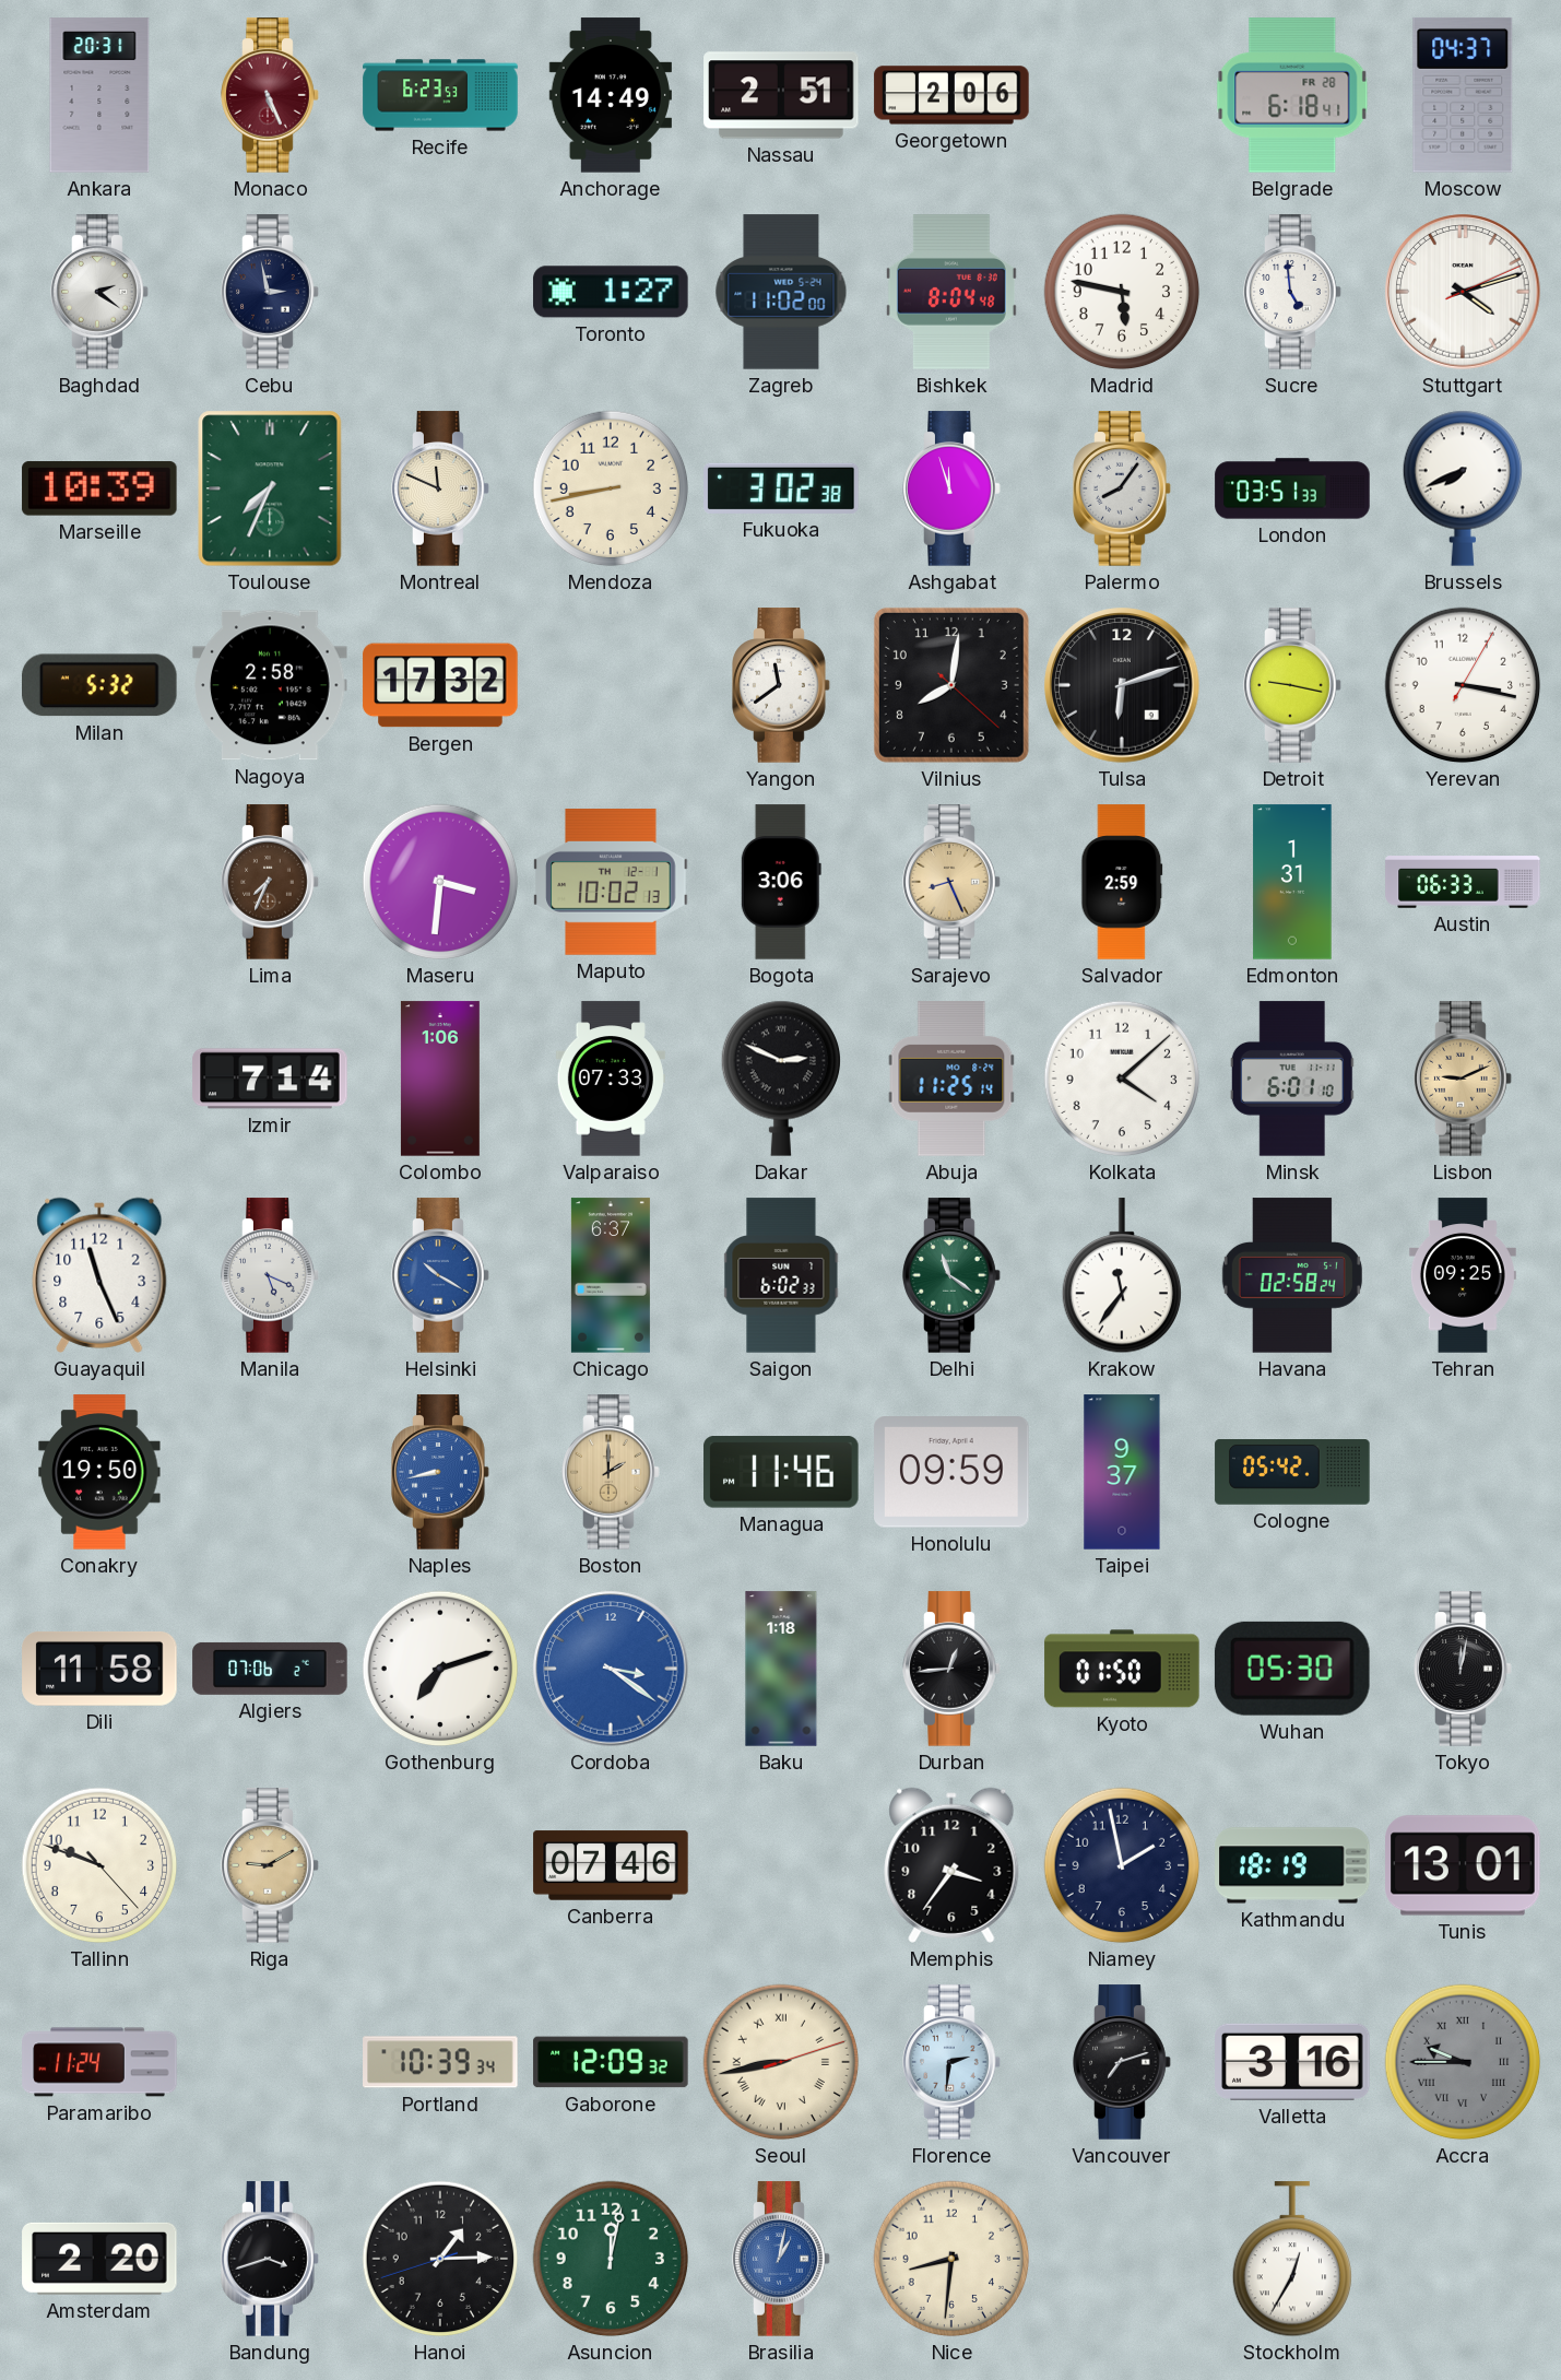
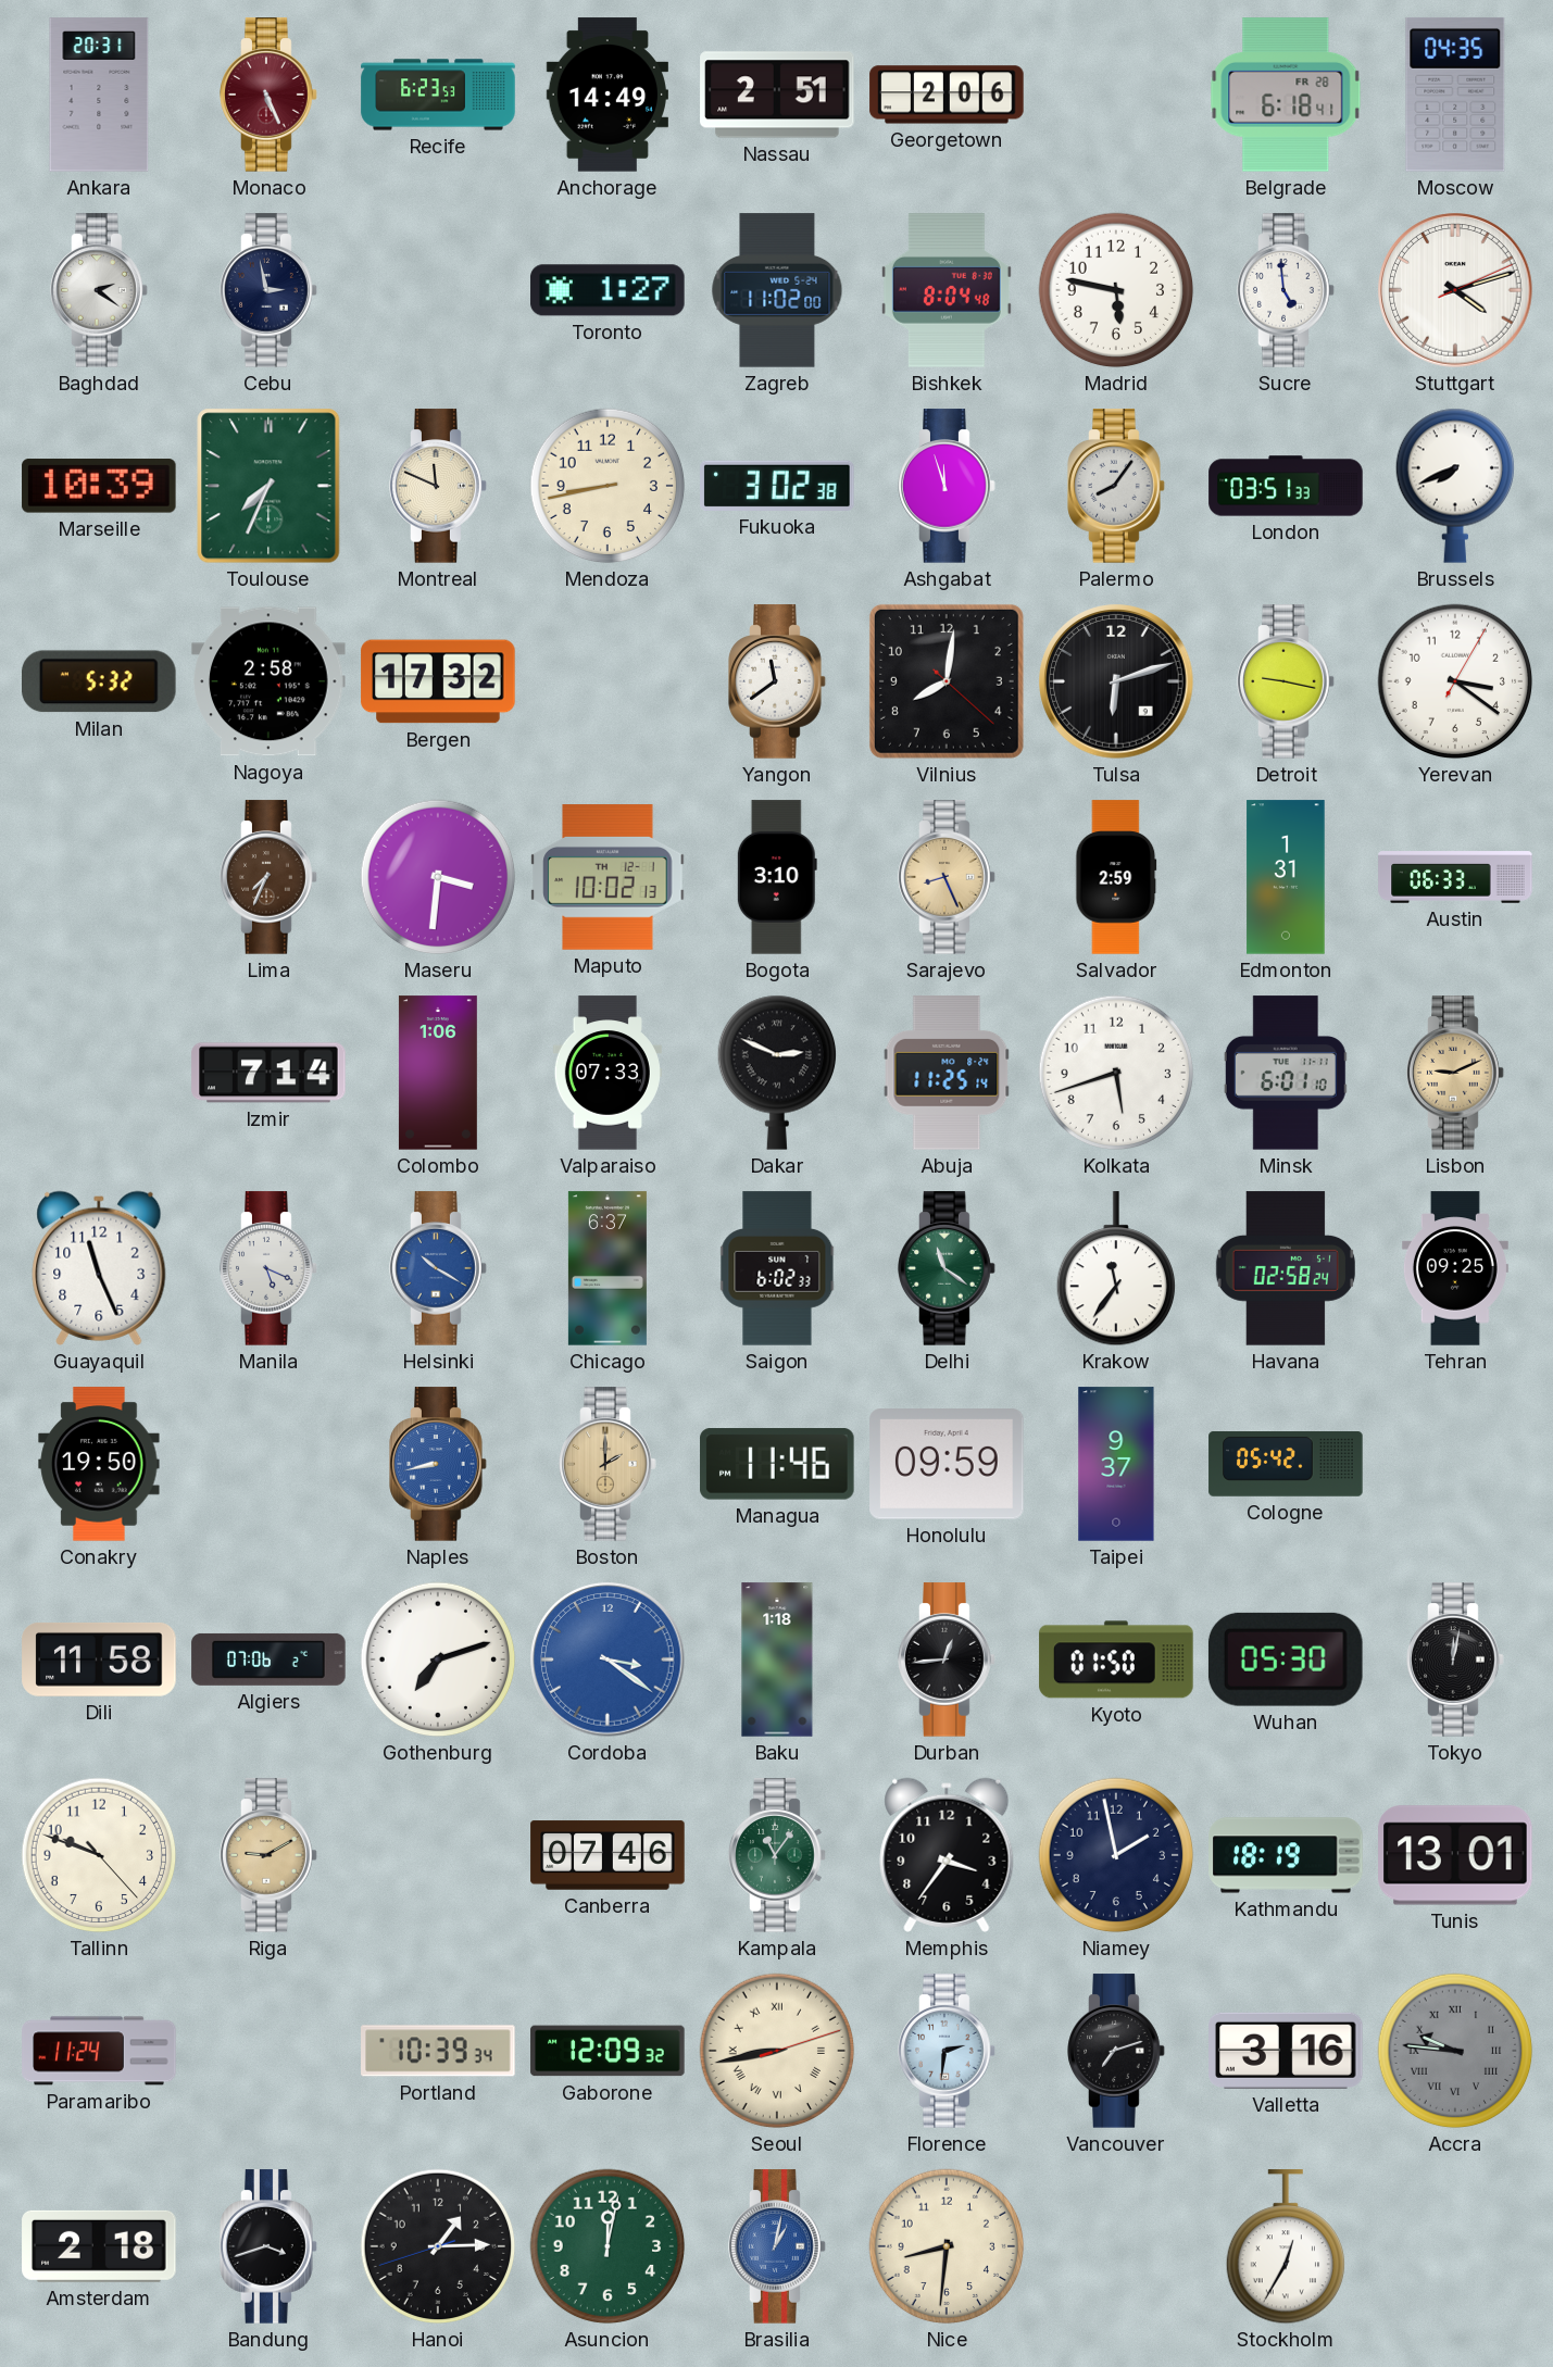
Moscow: 04:37 -> 04:35
Yerevan: 3:17 -> 3:21
Bogota: 3:06 -> 3:10
Kolkata: 4:08 -> 5:42
Kampala: none -> 11:06
Accra: 9:45 -> 9:46
Amsterdam: 2:20 -> 2:18
